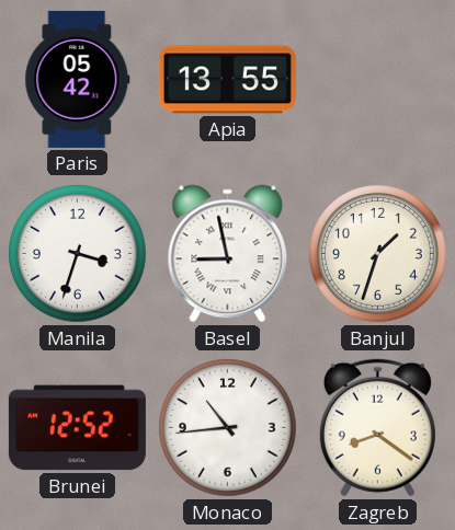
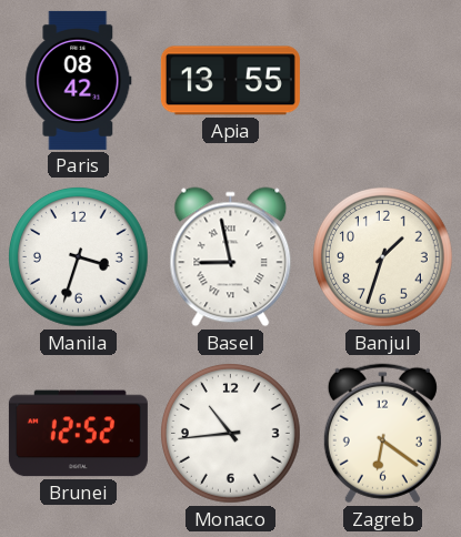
Paris: 05:42 -> 08:42
Zagreb: 8:21 -> 6:21
